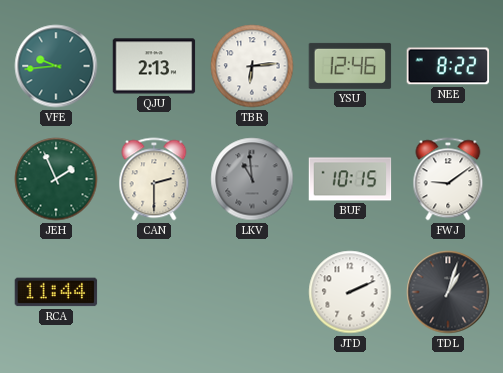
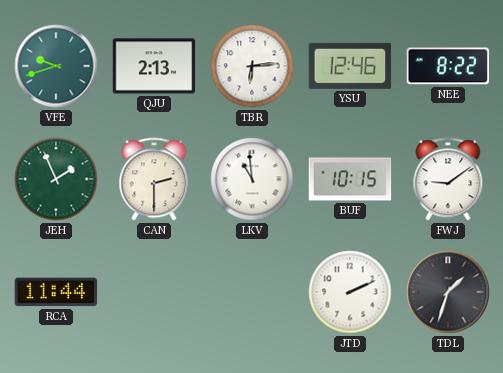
VFE: 9:44 -> 9:42
LKV dial: grey -> white
TDL: 1:03 -> 1:33
